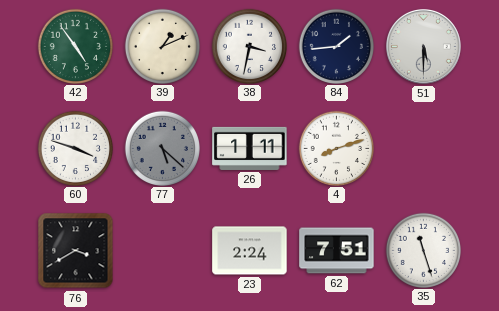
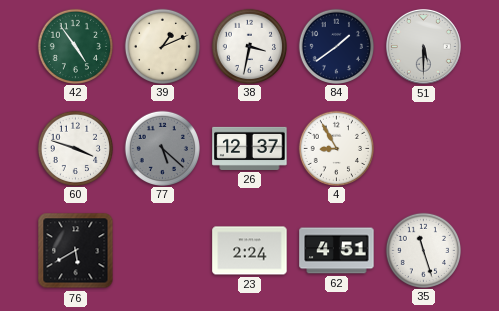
84: 1:44 -> 1:39
26: 1:11 -> 12:37
4: 8:12 -> 8:55
76: 3:40 -> 5:40
62: 7:51 -> 4:51
